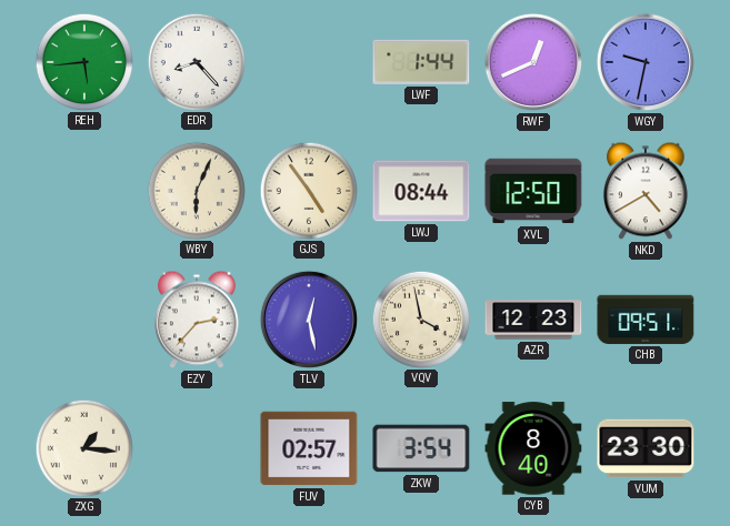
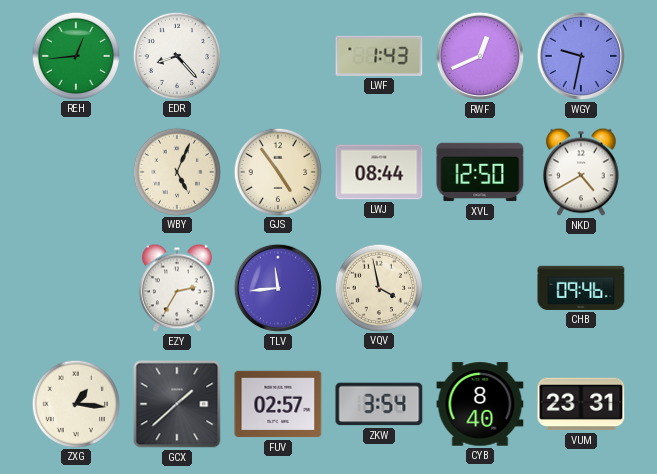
REH: 5:44 -> 12:44
LWF: 1:44 -> 1:43
WBY: 6:04 -> 5:04
EZY: 2:37 -> 2:35
TLV: 12:28 -> 11:44
AZR: 12:23 -> none
CHB: 09:51 -> 09:46
GCX: none -> 1:38
VUM: 23:30 -> 23:31
